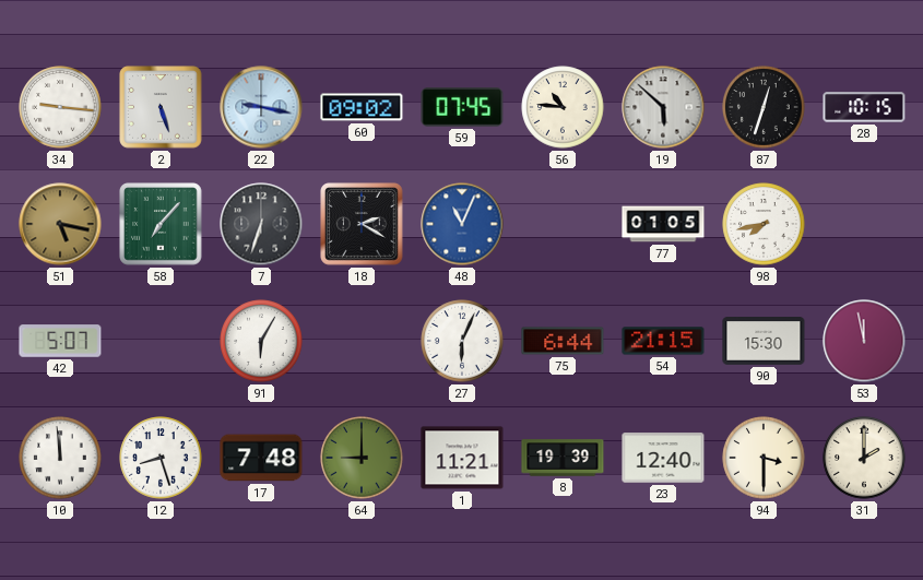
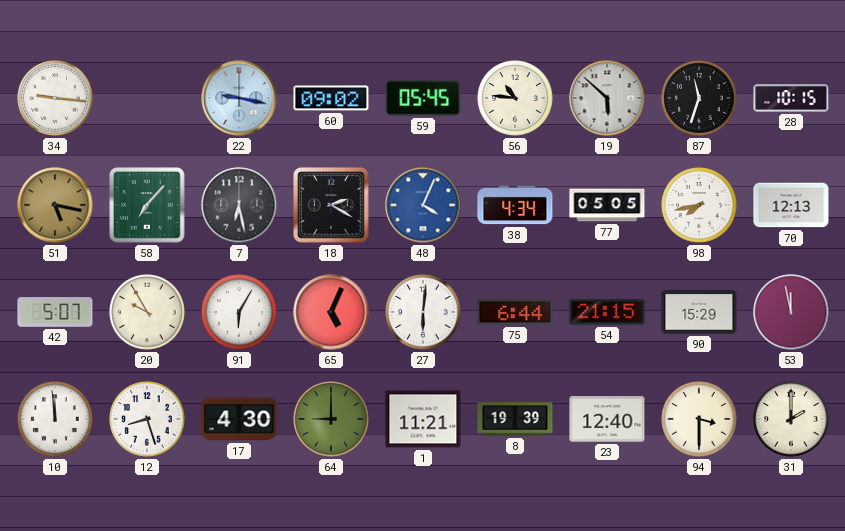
2: 5:27 -> none
59: 07:45 -> 05:45
87: 12:33 -> 11:33
7: 6:33 -> 6:28
48: 11:04 -> 4:04
38: none -> 4:34
77: 01:05 -> 05:05
70: none -> 12:13
20: none -> 9:55
65: none -> 5:04
27: 6:04 -> 6:01
90: 15:30 -> 15:29
17: 7:48 -> 4:30
